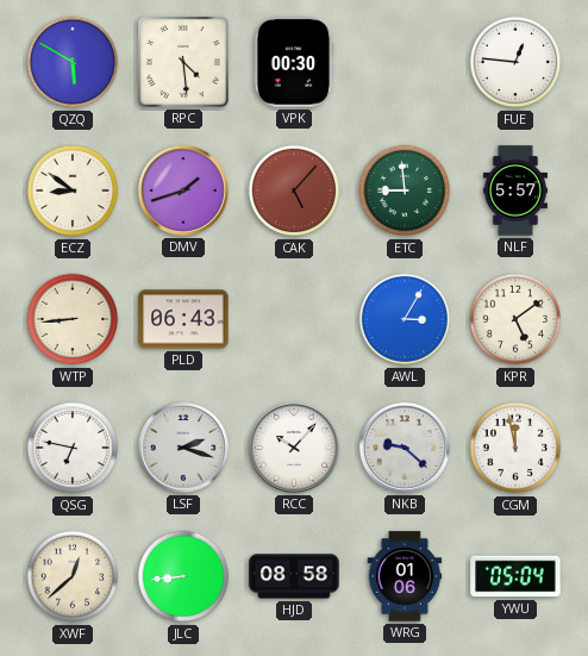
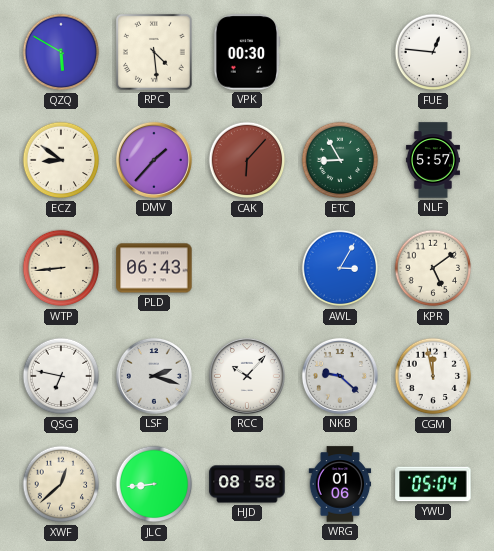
DMV: 1:42 -> 1:37
CAK: 5:07 -> 6:07
ETC: 8:59 -> 8:55
